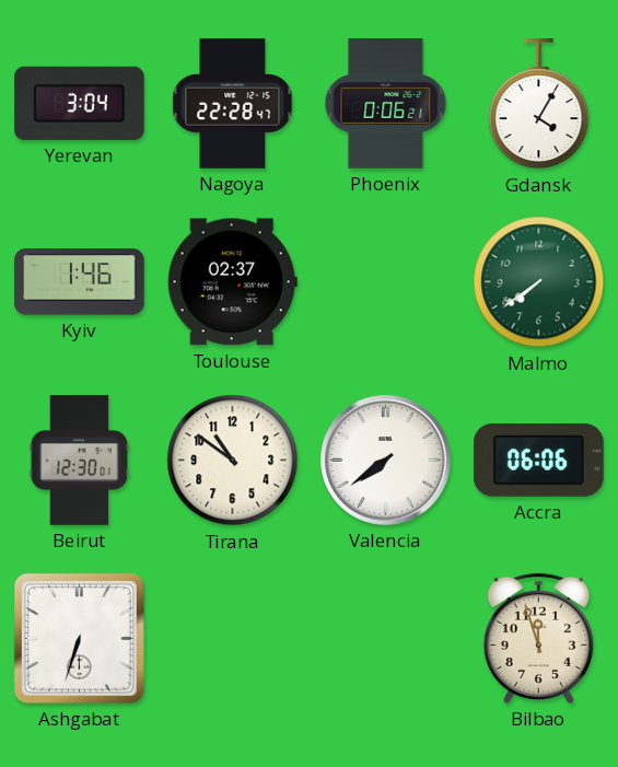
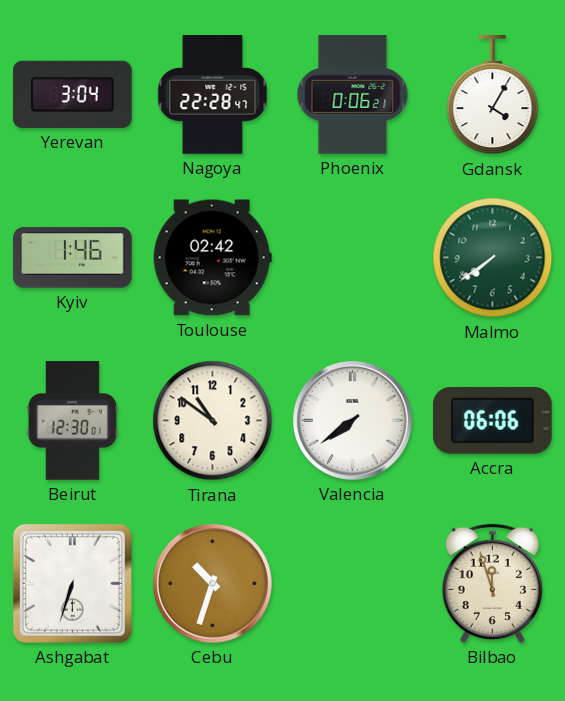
Toulouse: 02:37 -> 02:42
Cebu: none -> 10:33
